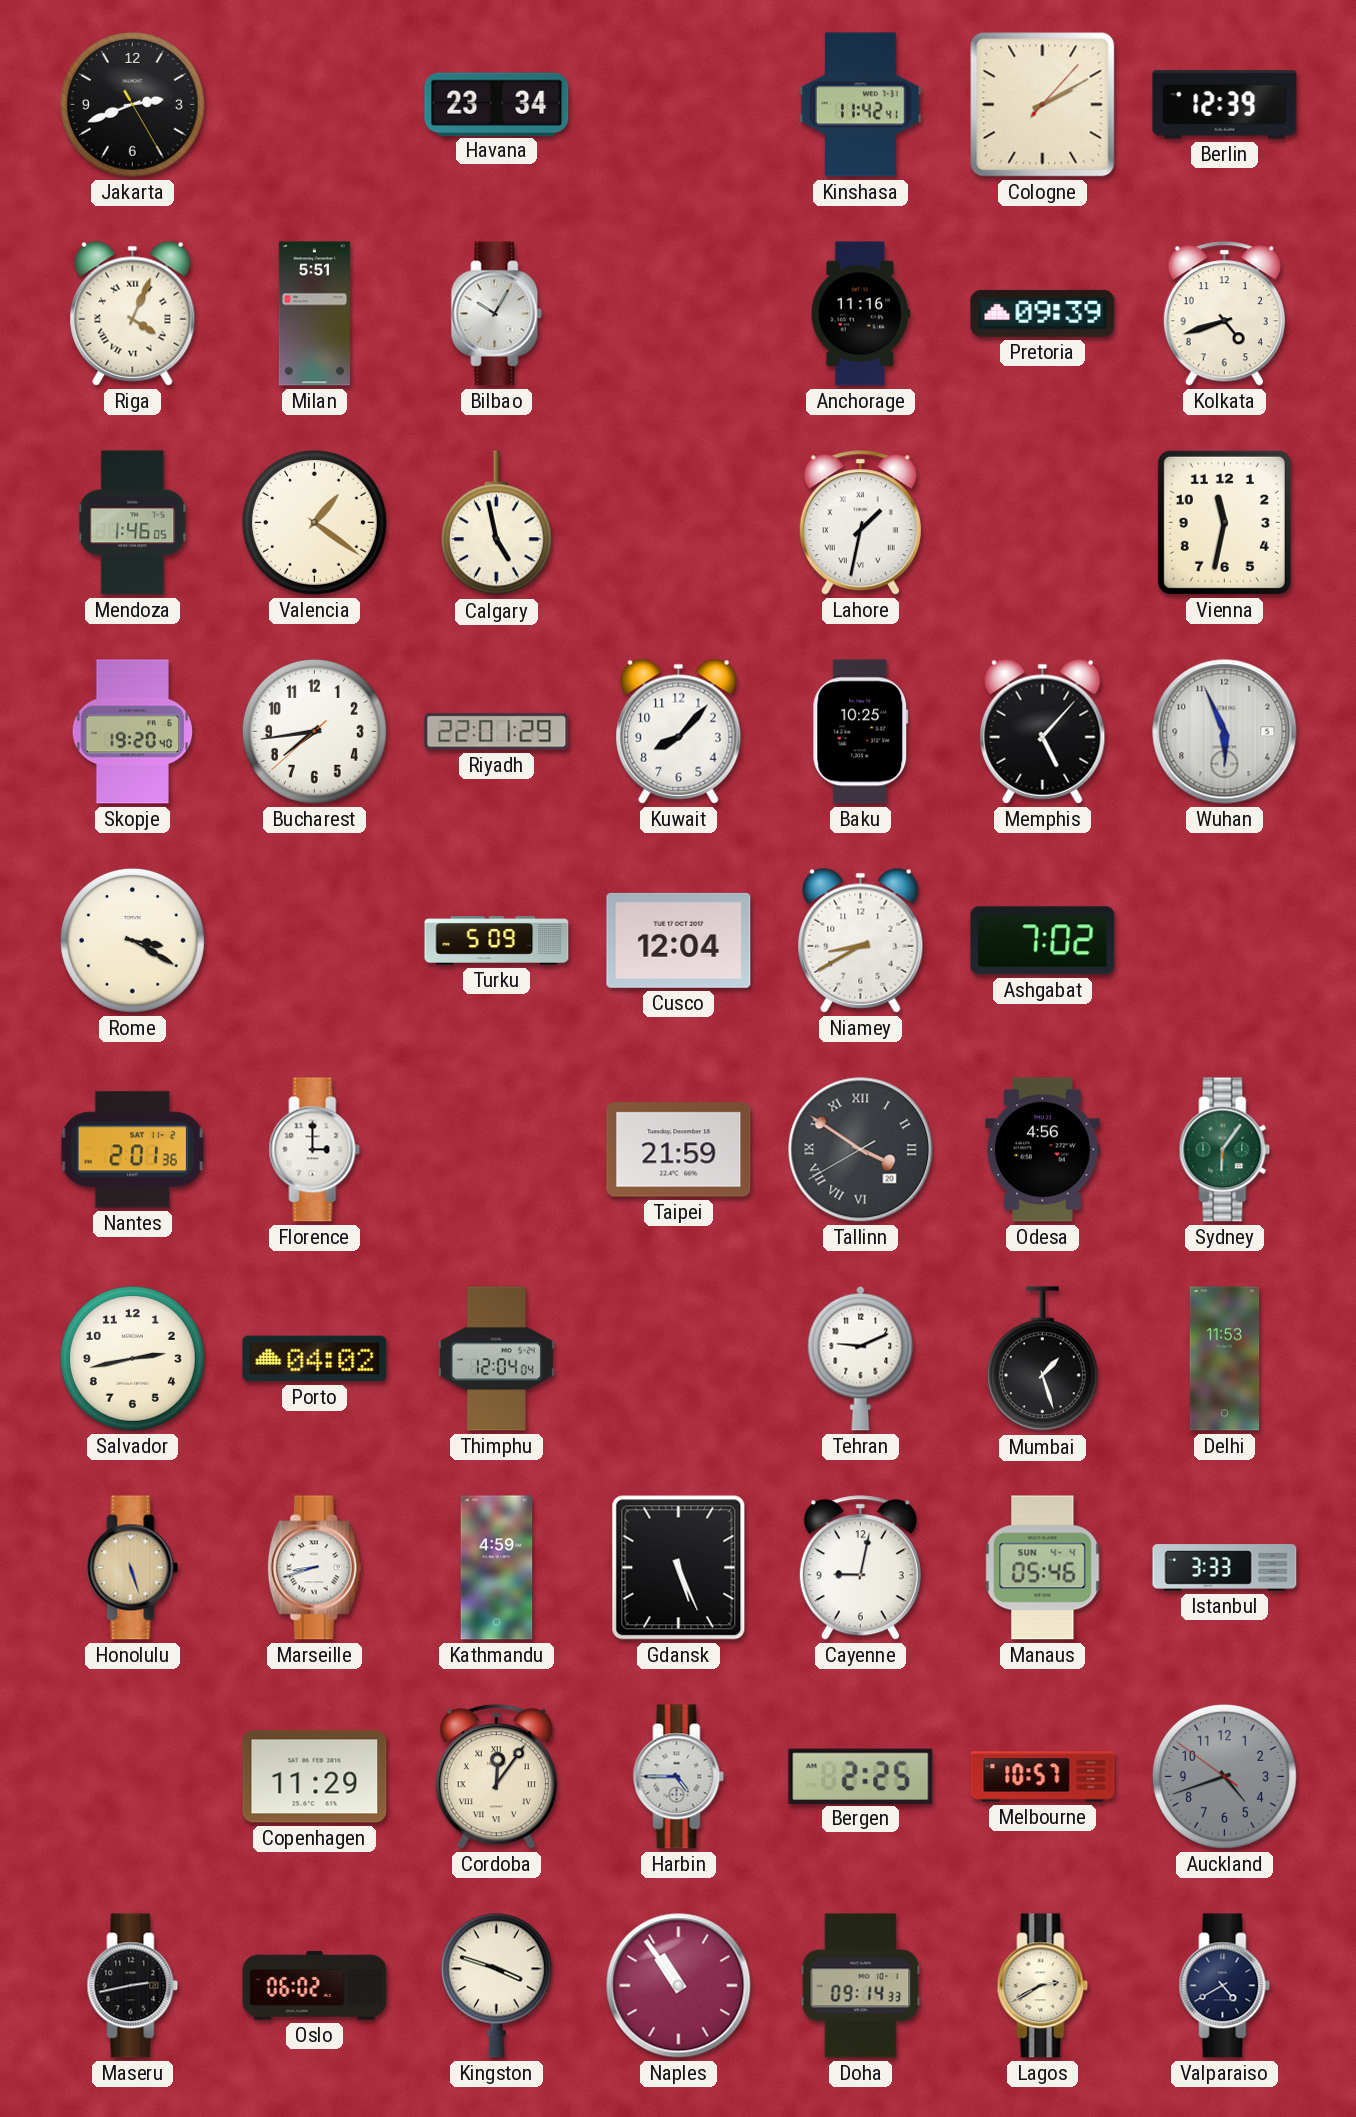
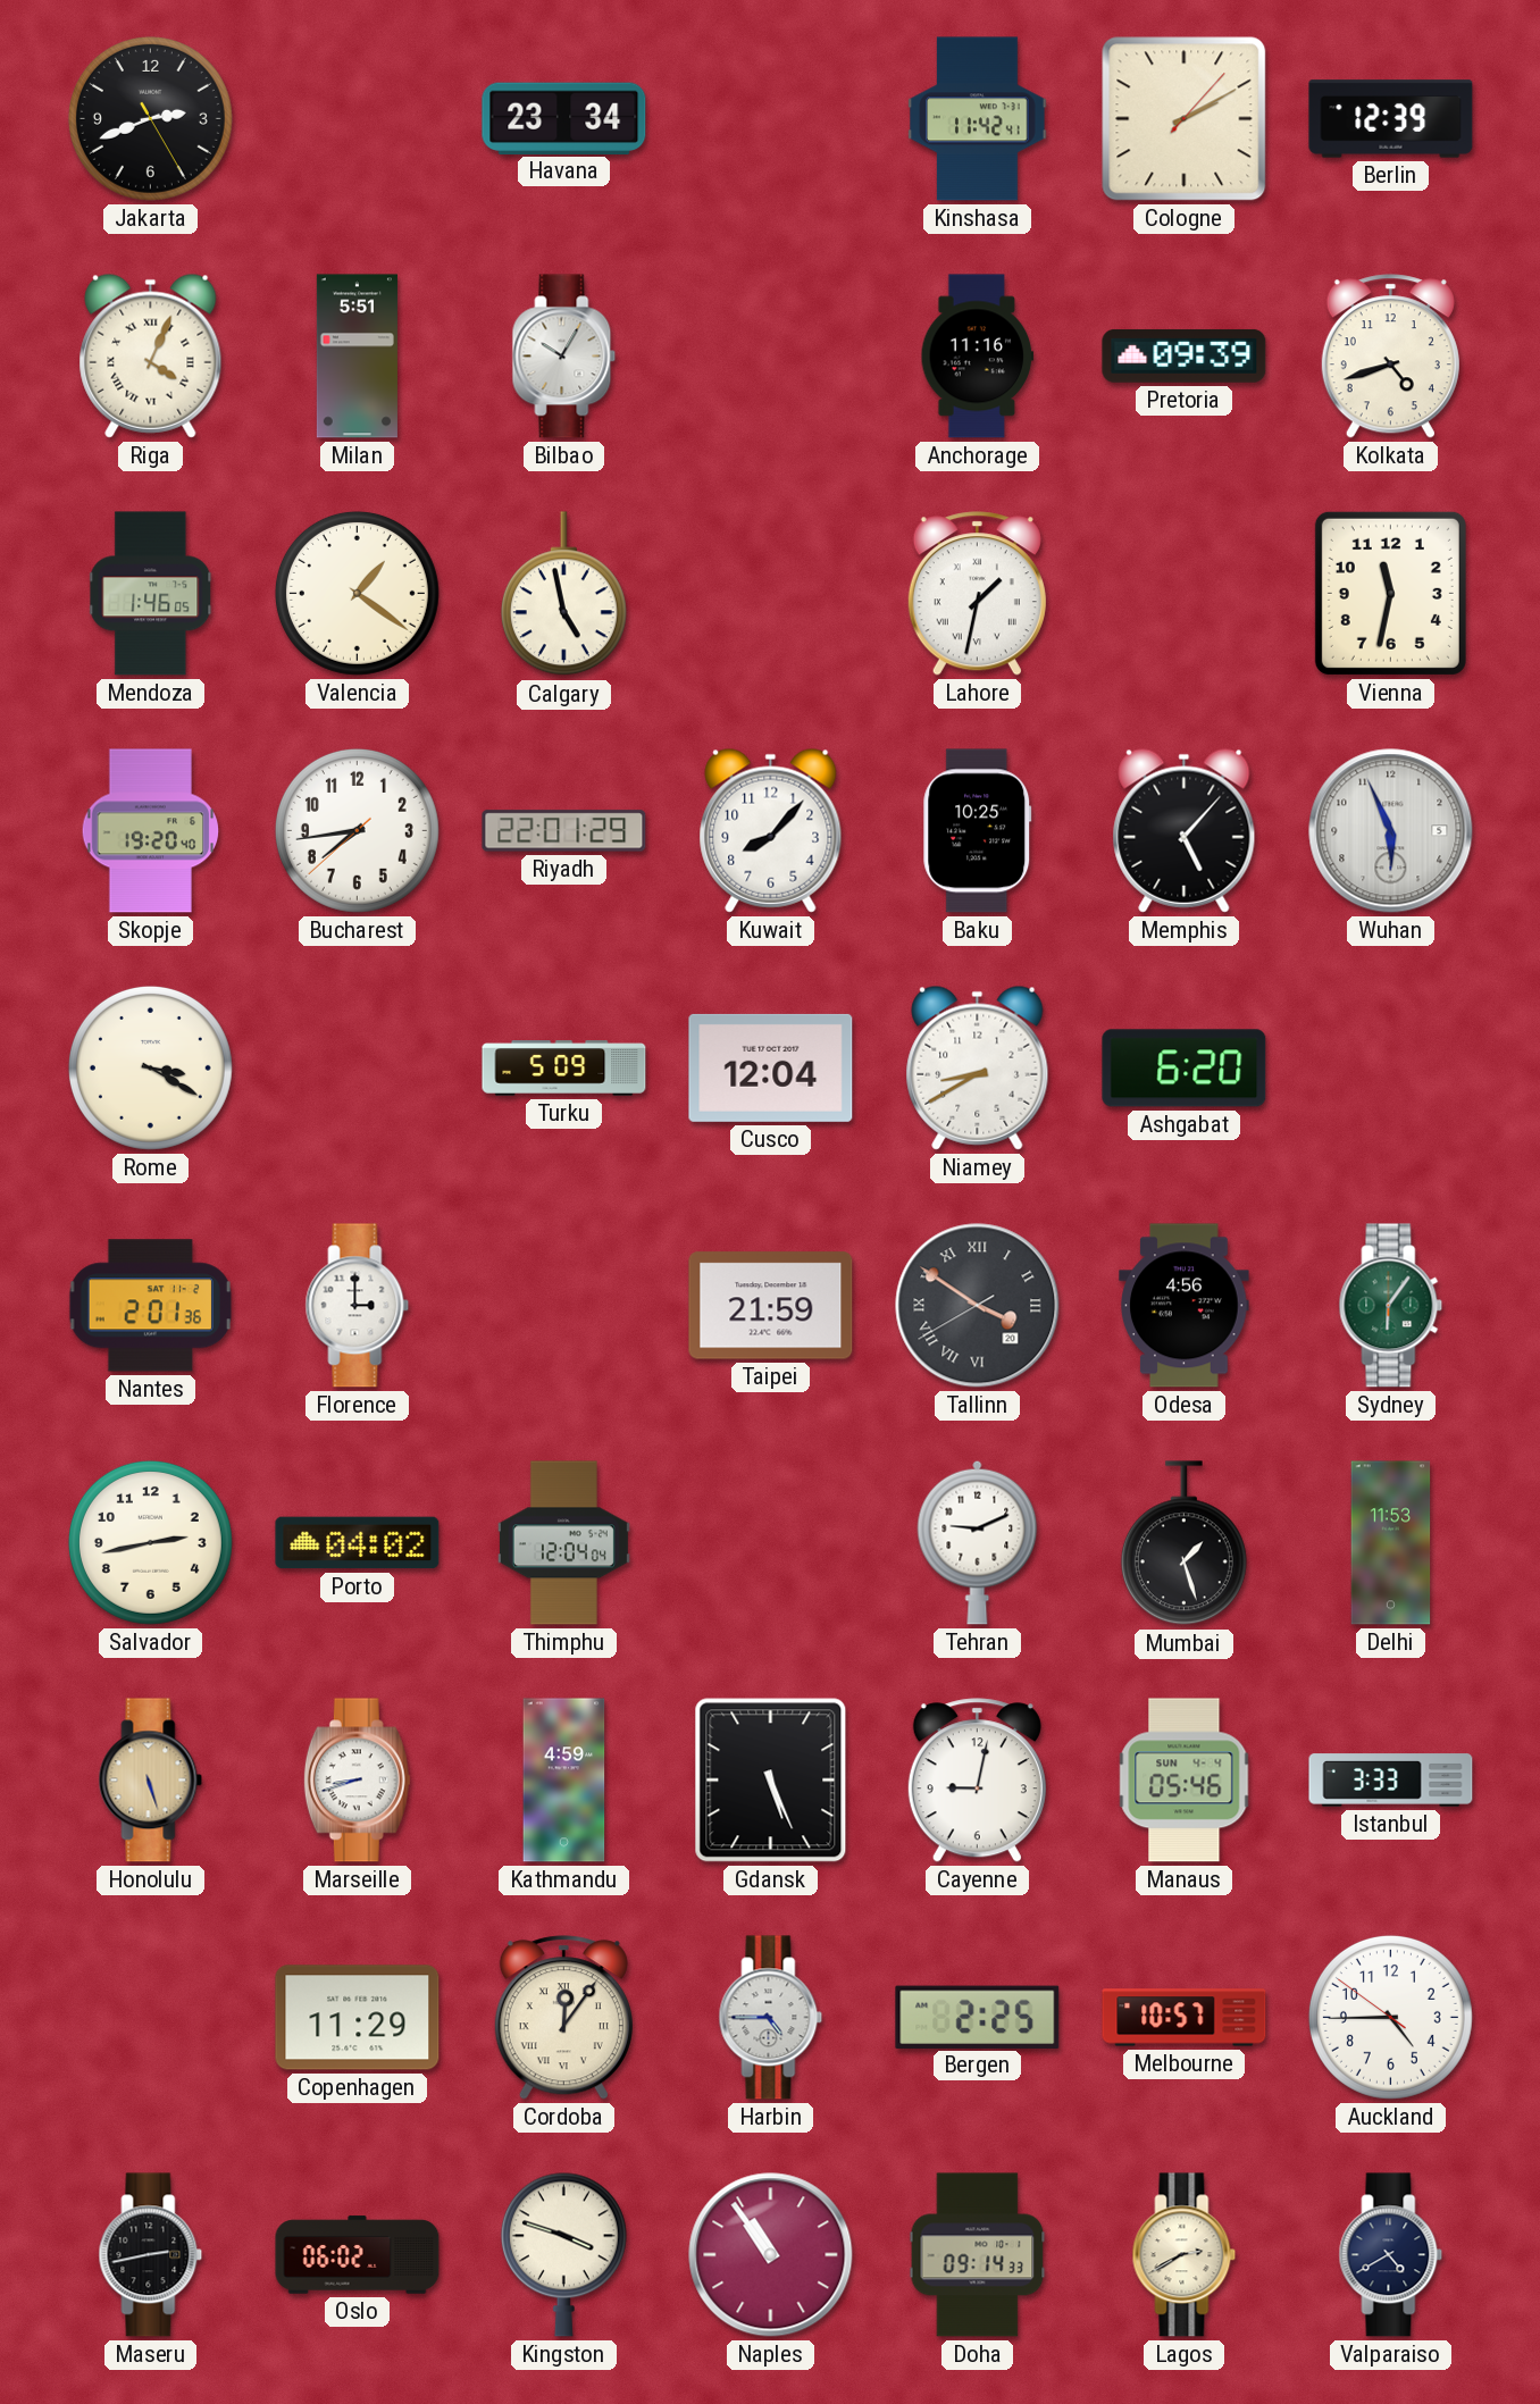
Ashgabat: 7:02 -> 6:20
Auckland: 4:41 -> 4:44
Auckland dial: grey -> white
